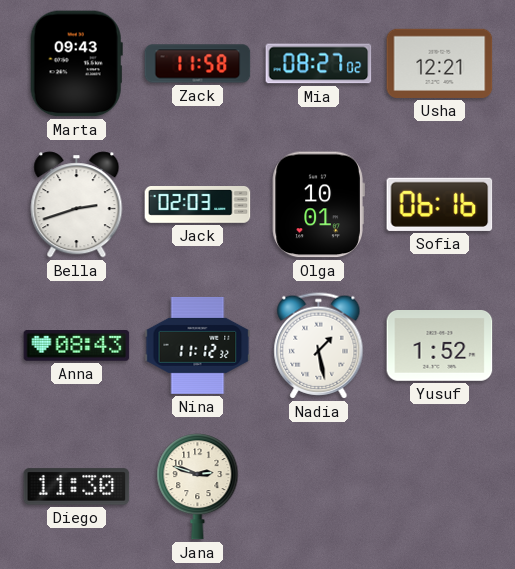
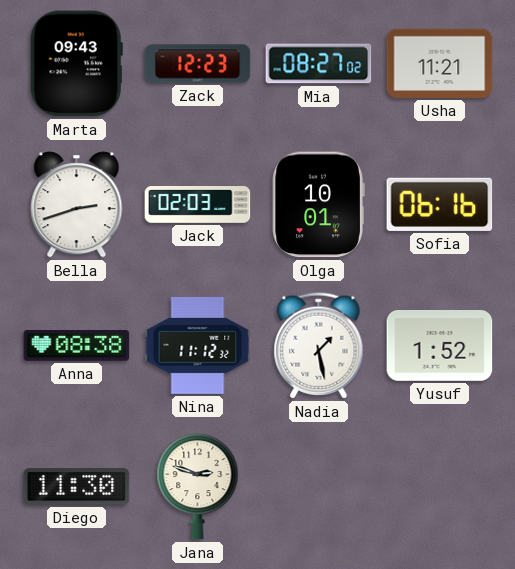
Zack: 11:58 -> 12:23
Usha: 12:21 -> 11:21
Anna: 08:43 -> 08:38
